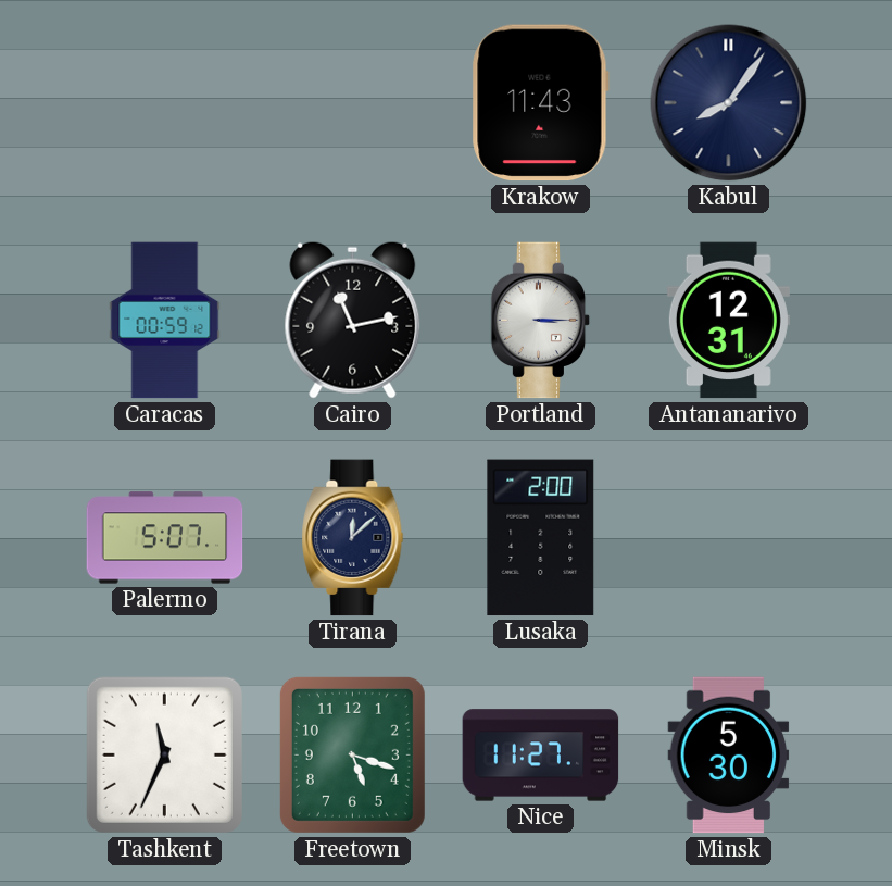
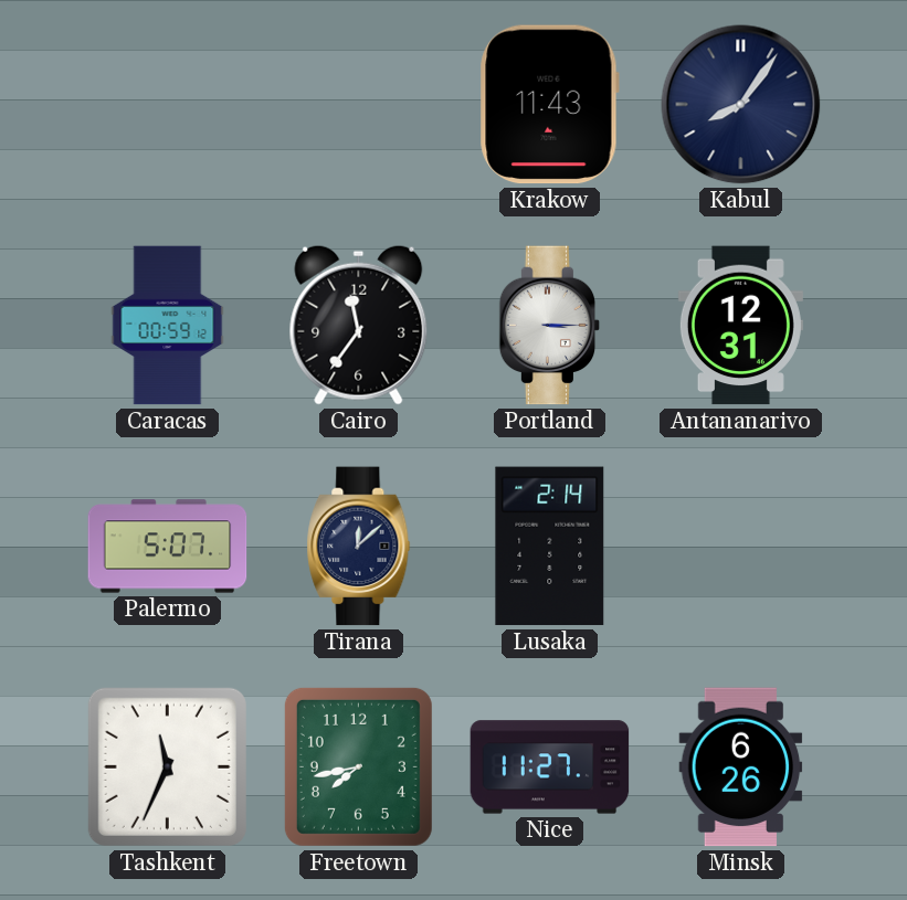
Cairo: 11:13 -> 11:36
Lusaka: 2:00 -> 2:14
Freetown: 5:18 -> 7:43
Minsk: 5:30 -> 6:26
